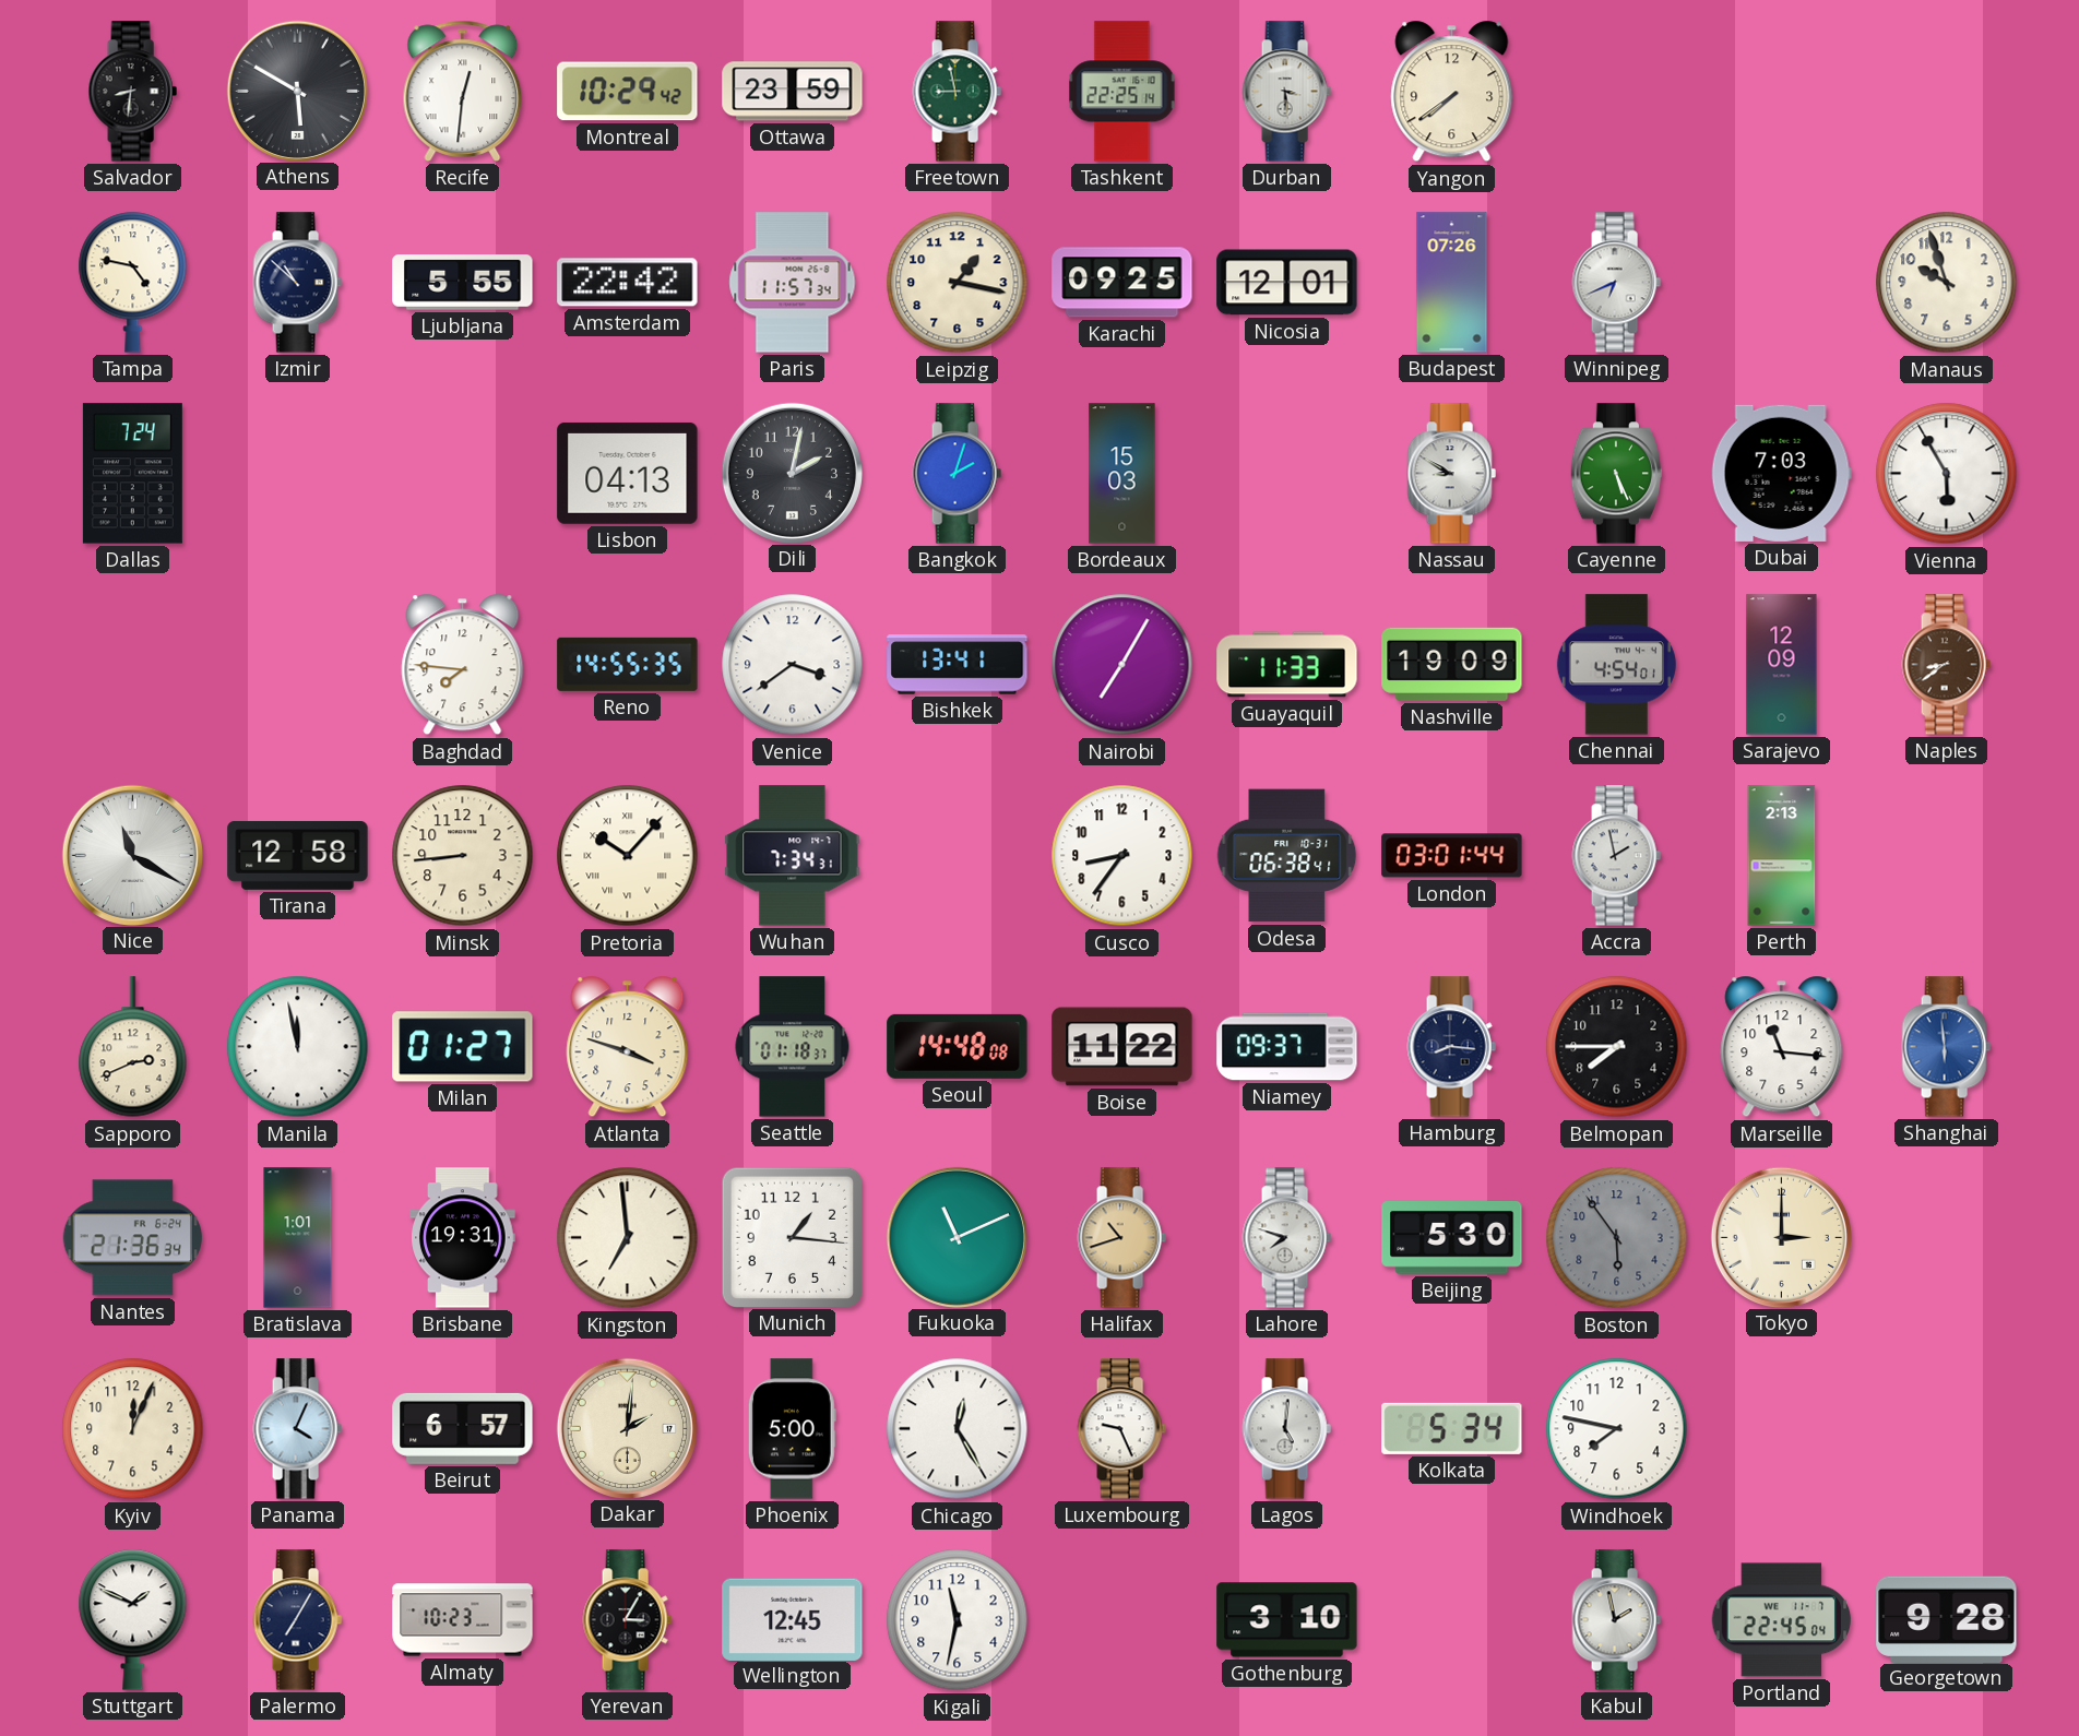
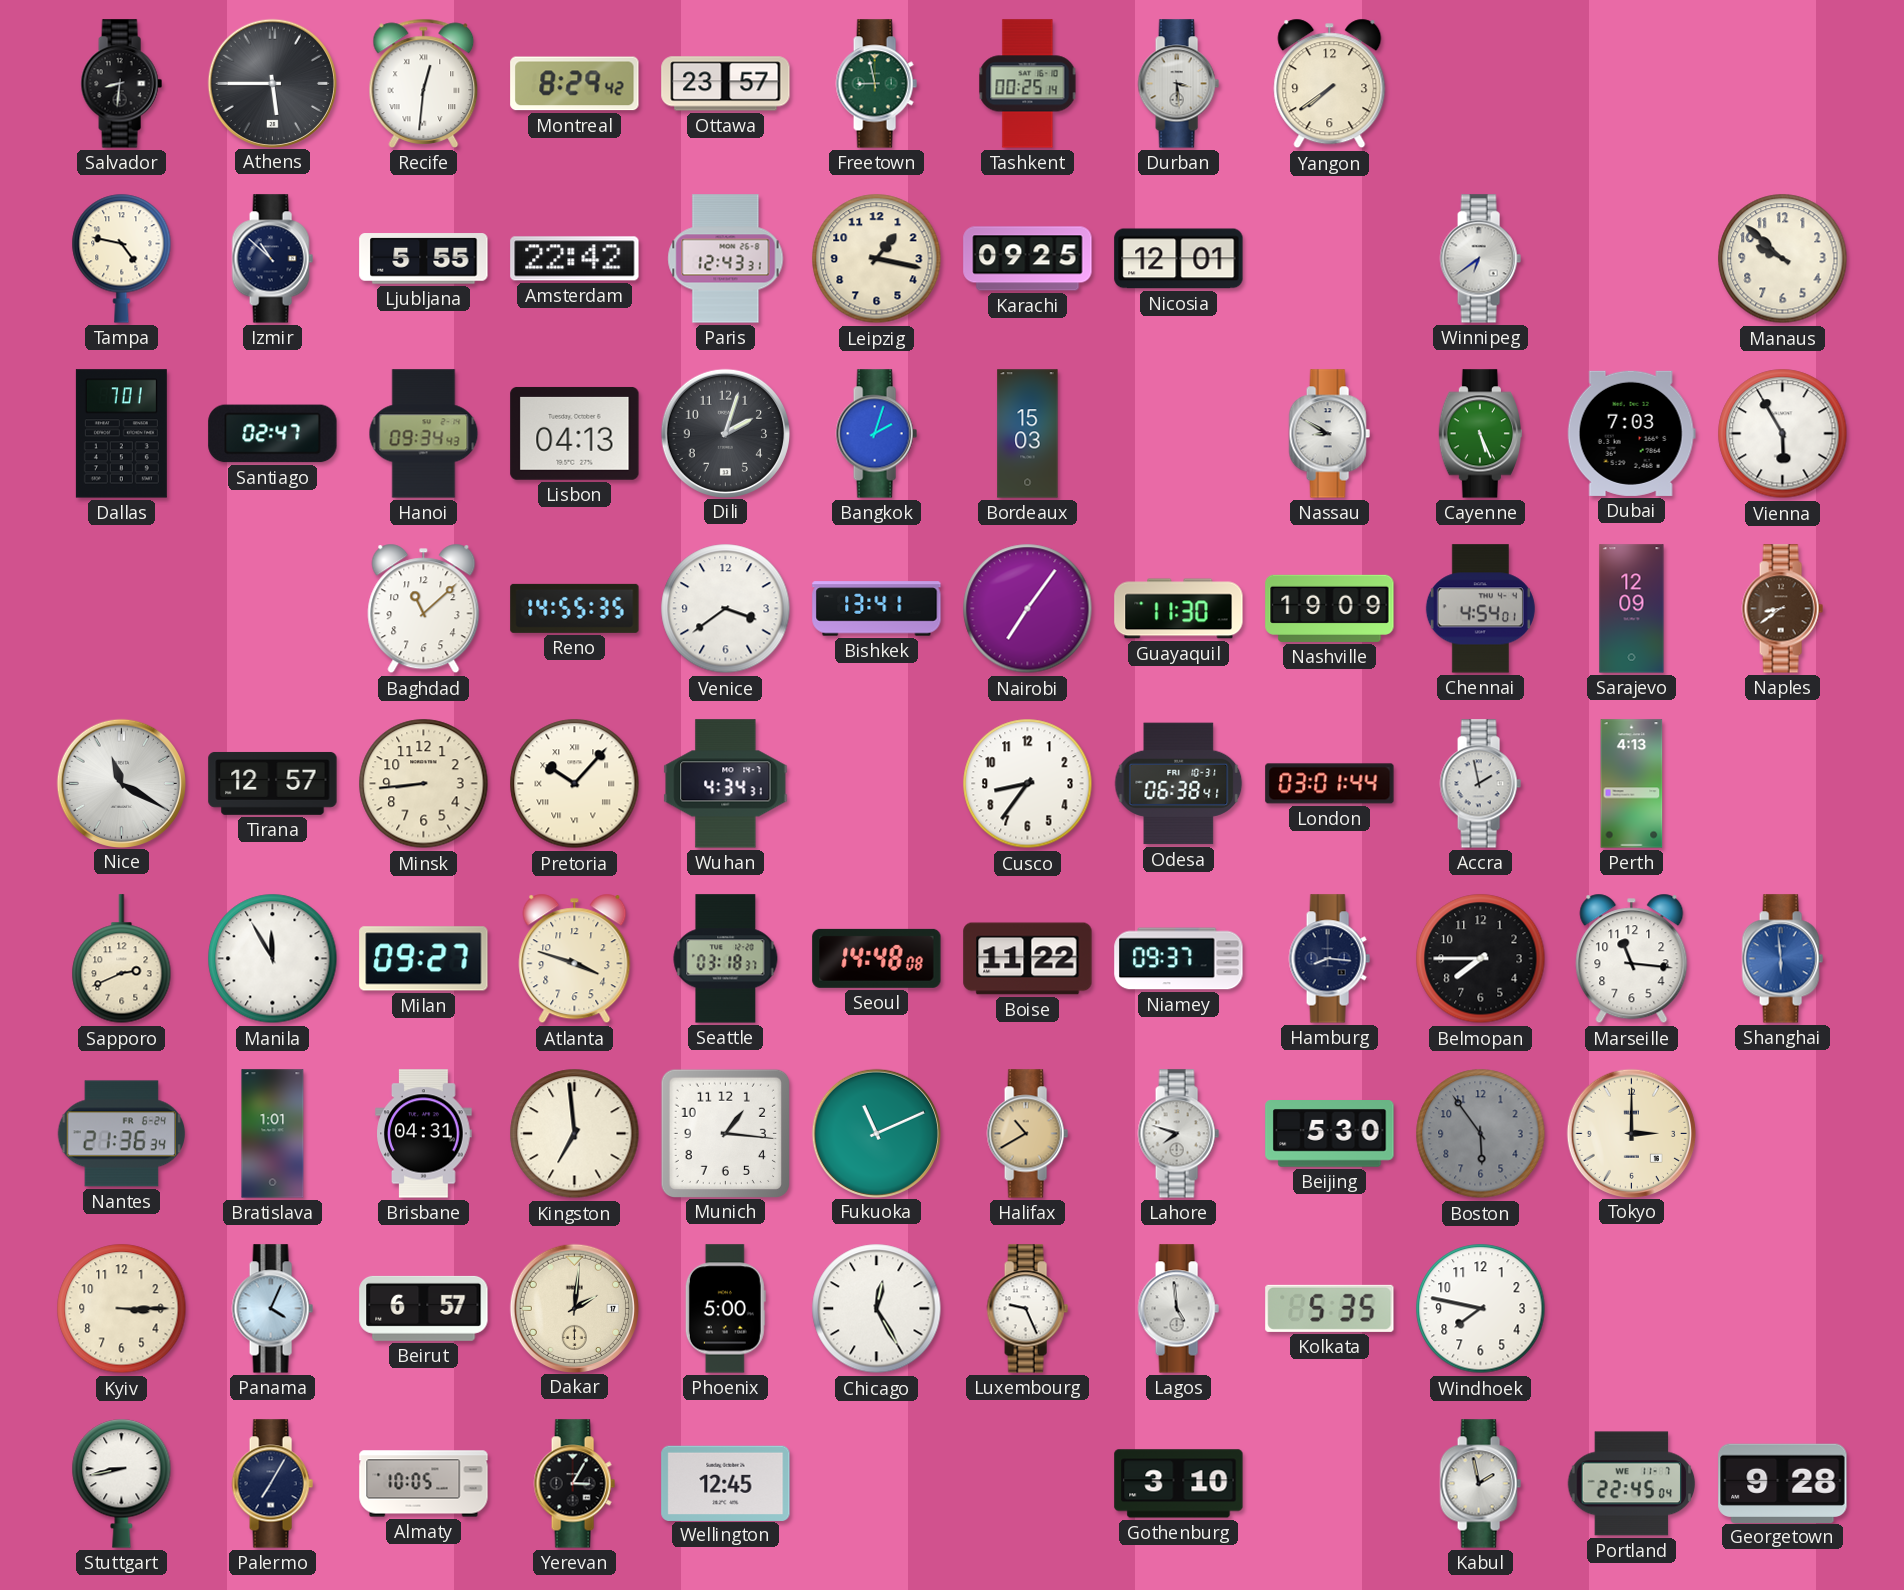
Athens: 5:50 -> 5:45
Montreal: 10:29 -> 8:29
Ottawa: 23:59 -> 23:57
Tashkent: 22:25 -> 00:25
Paris: 11:57 -> 12:43
Budapest: 07:26 -> none
Winnipeg: 6:41 -> 6:39
Manaus: 9:57 -> 9:52
Dallas: 7:24 -> 7:01
Santiago: none -> 02:47
Hanoi: none -> 09:34
Dili: 2:02 -> 2:03
Baghdad: 7:46 -> 11:08
Nairobi: 7:05 -> 7:06
Guayaquil: 11:33 -> 11:30
Tirana: 12:58 -> 12:57
Wuhan: 7:34 -> 4:34
Perth: 2:13 -> 4:13
Manila: 11:58 -> 11:55
Milan: 01:27 -> 09:27
Seattle: 01:18 -> 03:18
Brisbane: 19:31 -> 04:31
Halifax: 10:42 -> 10:40
Kyiv: 12:04 -> 3:15
Lagos: 5:01 -> 4:59
Kolkata: 5:34 -> 5:35
Stuttgart: 1:49 -> 8:43
Almaty: 10:23 -> 10:05
Kigali: 11:32 -> none
